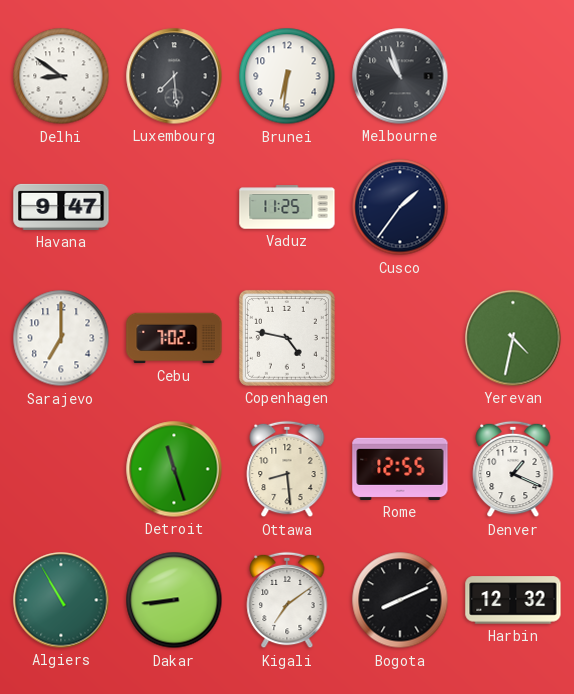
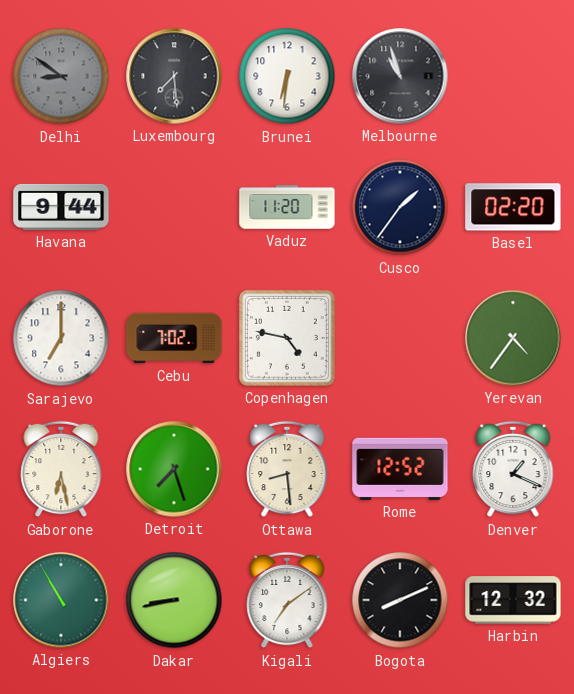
Delhi dial: white -> grey
Havana: 9:47 -> 9:44
Vaduz: 11:25 -> 11:20
Basel: none -> 02:20
Yerevan: 4:32 -> 4:36
Gaborone: none -> 6:28
Detroit: 11:27 -> 7:27
Rome: 12:55 -> 12:52
Dakar: 8:44 -> 8:43
